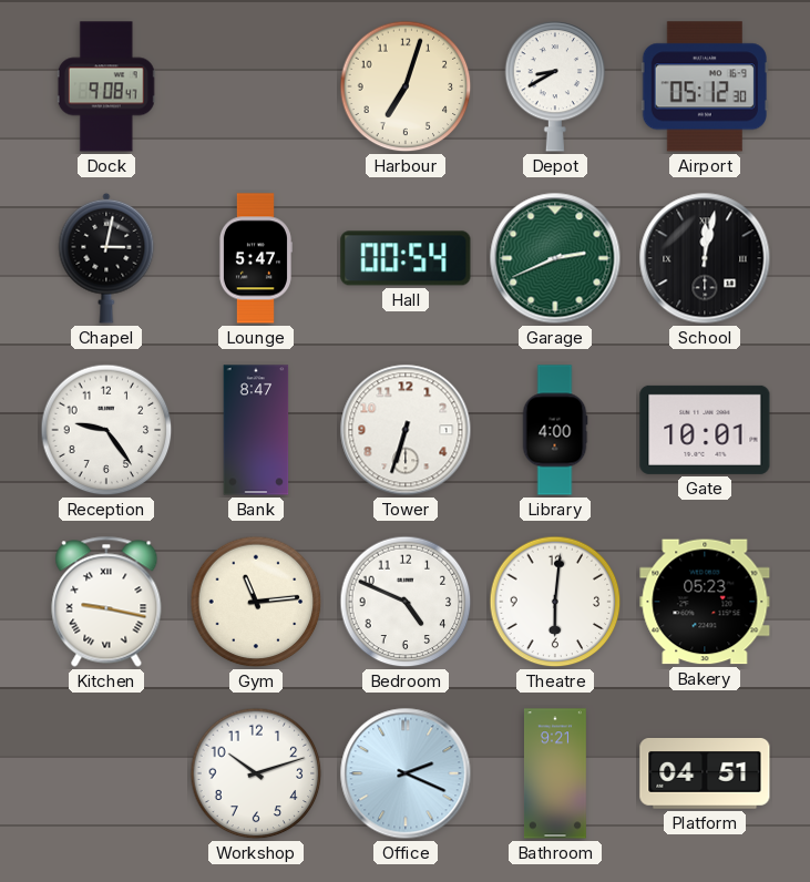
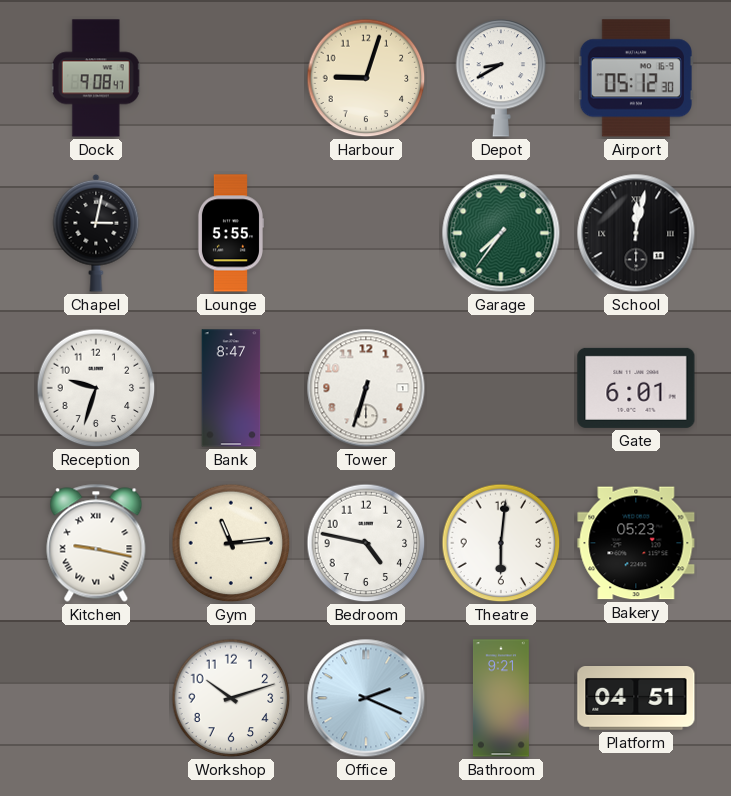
Harbour: 7:03 -> 9:03
Lounge: 5:47 -> 5:55
Hall: 00:54 -> none
Garage: 2:41 -> 7:36
Reception: 9:24 -> 9:33
Library: 4:00 -> none
Gate: 10:01 -> 6:01
Bedroom: 4:49 -> 4:47
